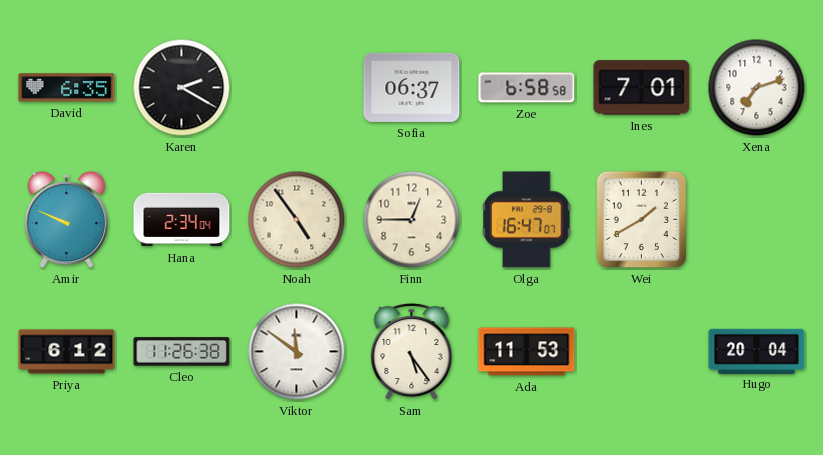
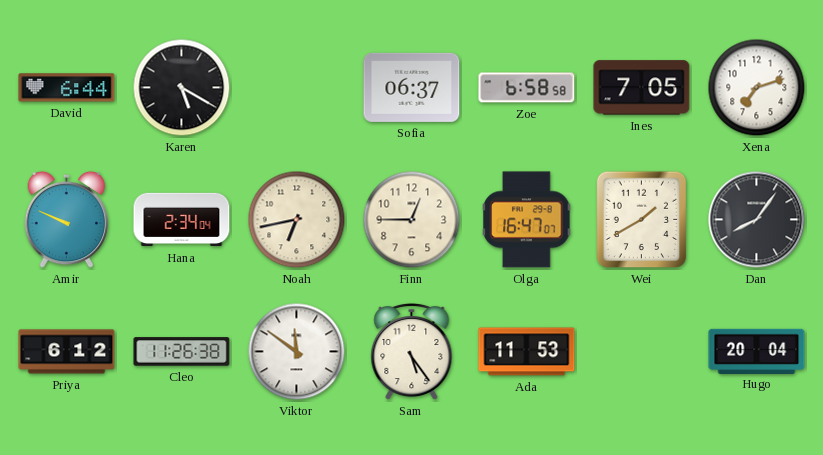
David: 6:35 -> 6:44
Karen: 2:20 -> 5:20
Ines: 7:01 -> 7:05
Noah: 4:54 -> 6:43
Dan: none -> 8:06
